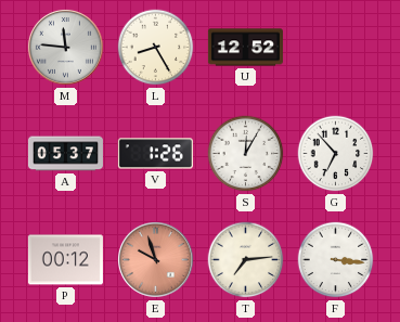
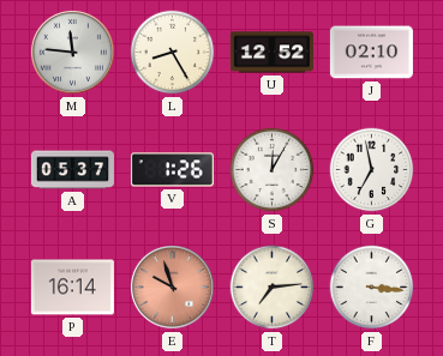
J: none -> 02:10
G: 6:53 -> 6:58
P: 00:12 -> 16:14
